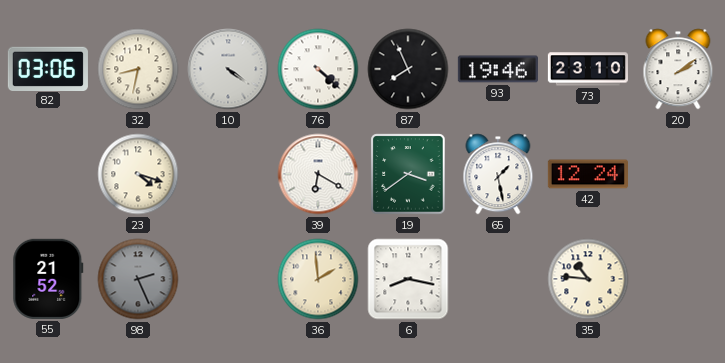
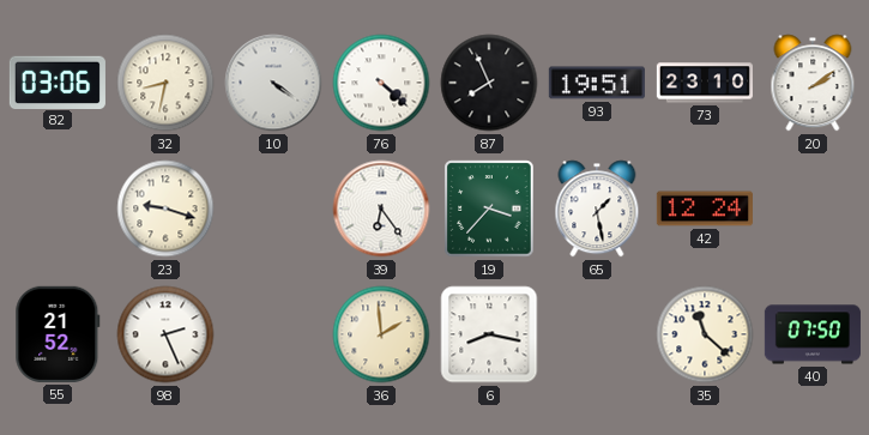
93: 19:46 -> 19:51
23: 4:18 -> 9:18
39: 6:20 -> 6:24
19: 3:39 -> 3:37
98 dial: grey -> white
35: 10:46 -> 11:22
40: none -> 07:50
